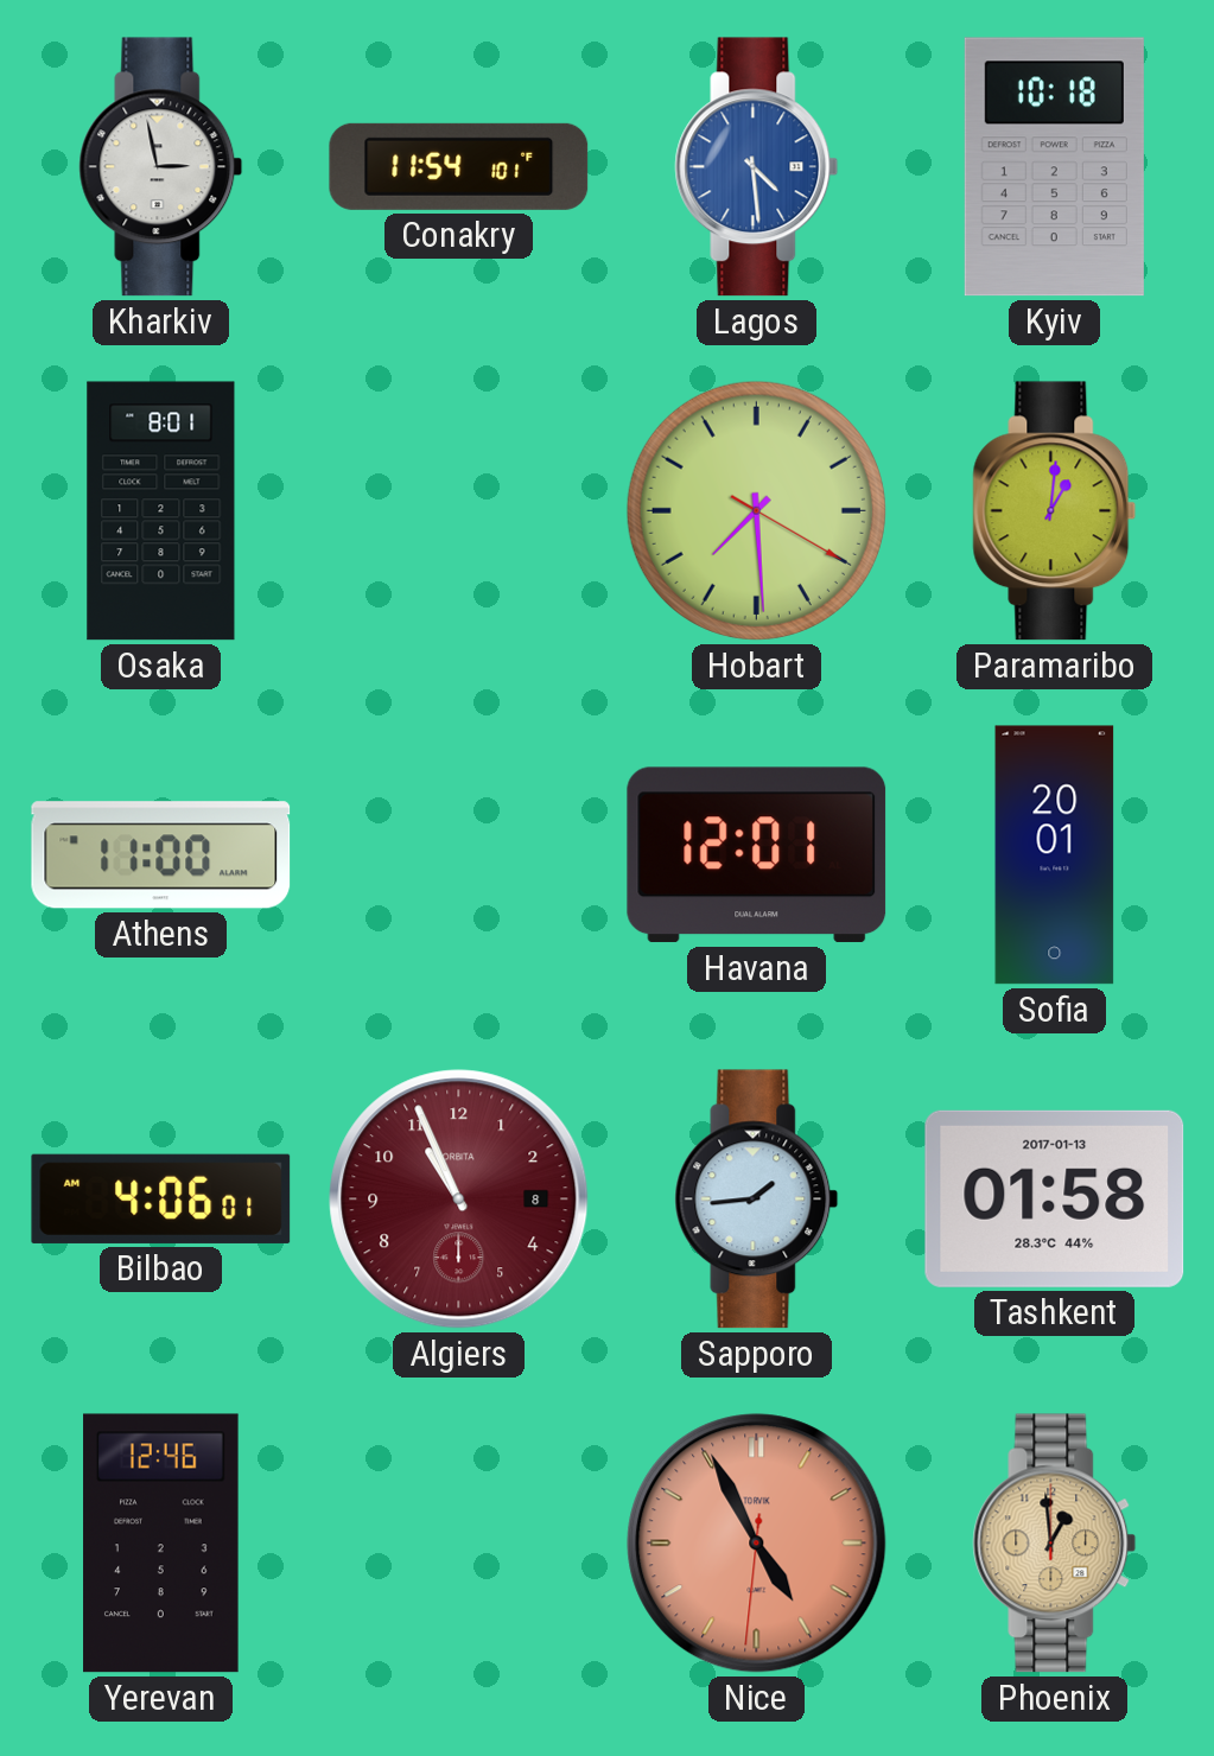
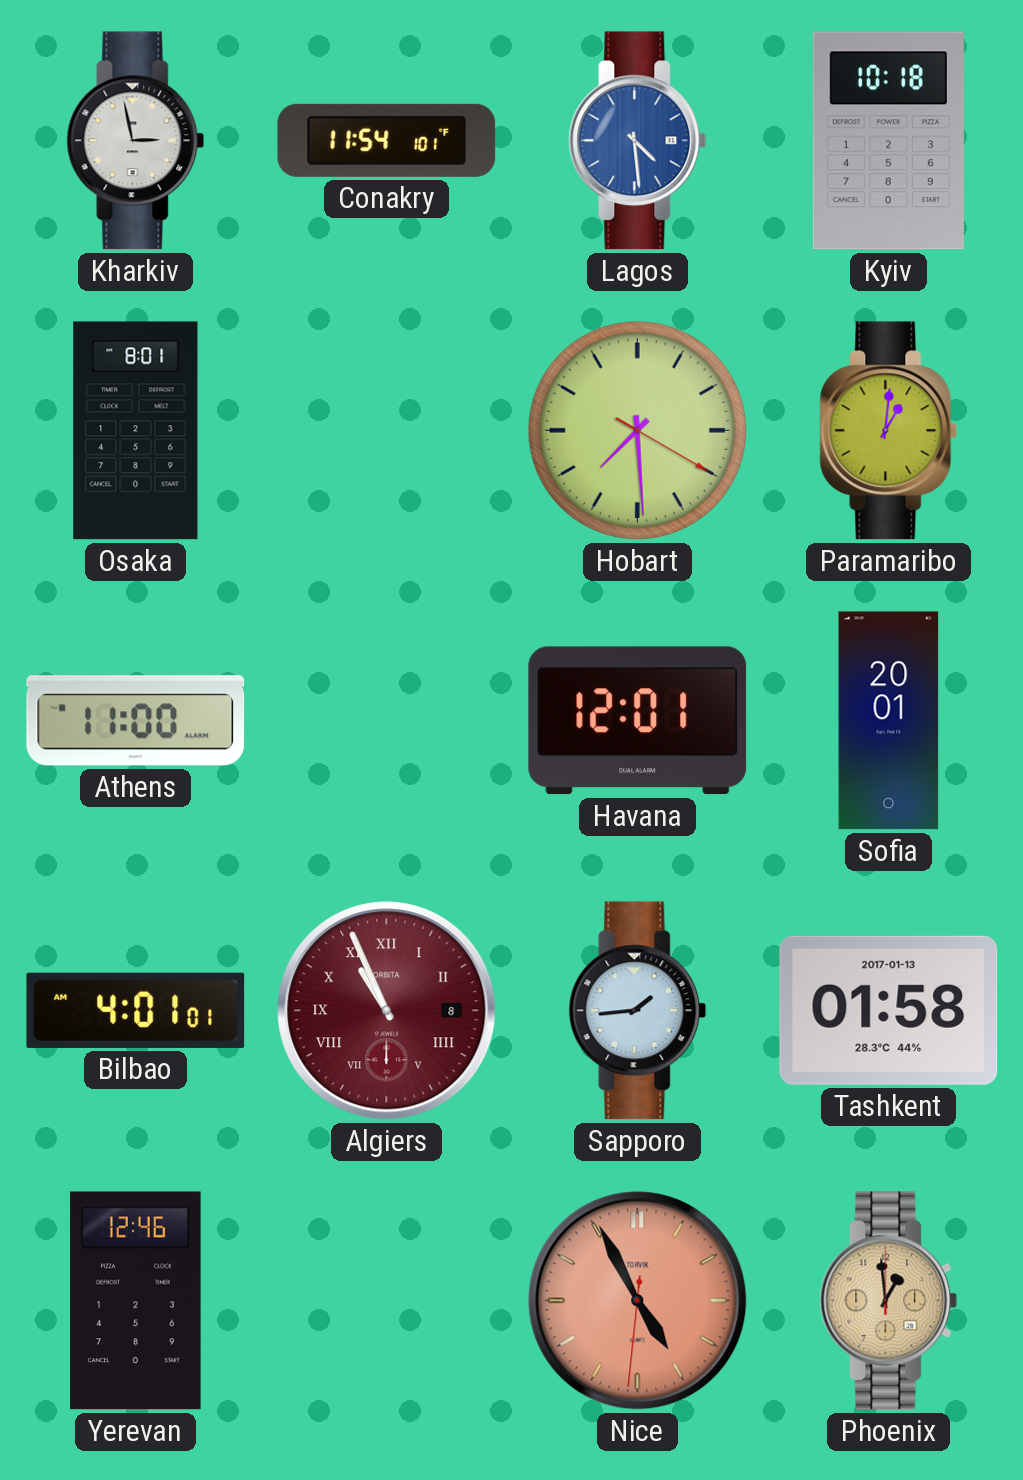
Bilbao: 4:06 -> 4:01
Algiers numerals: Arabic -> Roman
